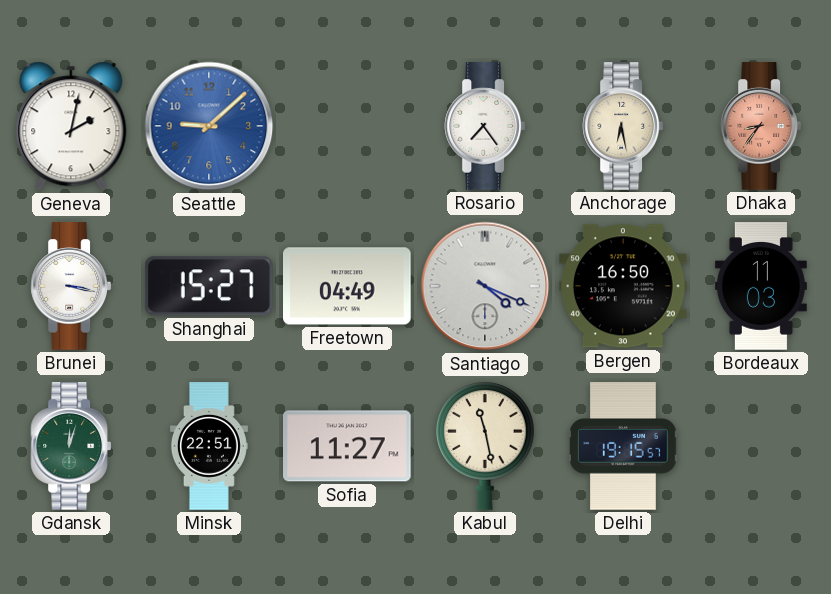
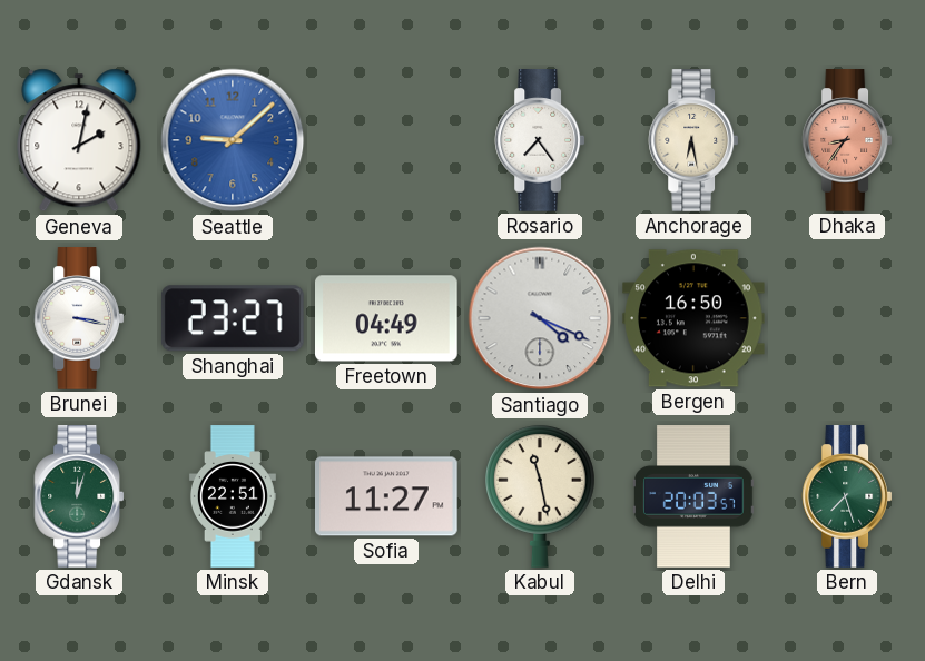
Shanghai: 15:27 -> 23:27
Bordeaux: 11:03 -> none
Delhi: 19:15 -> 20:03
Bern: none -> 7:27
